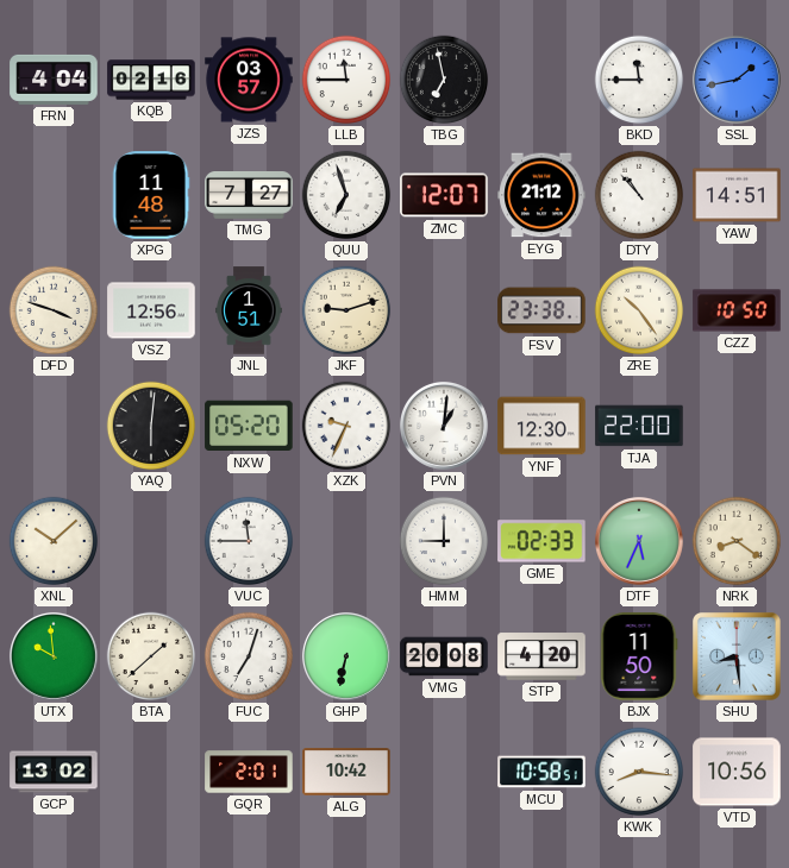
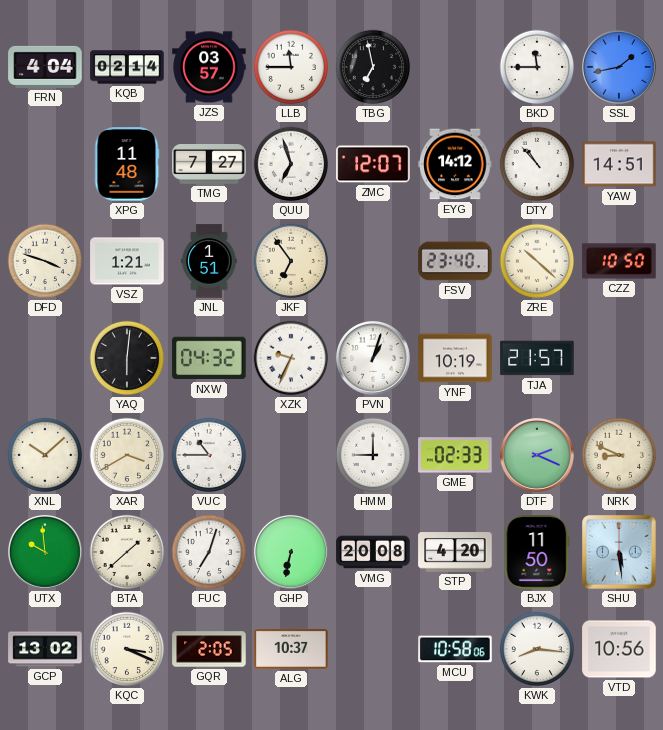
KQB: 02:16 -> 02:14
EYG: 21:12 -> 14:12
VSZ: 12:56 -> 1:21
JKF: 9:12 -> 6:54
FSV: 23:38 -> 23:40
ZRE: 10:24 -> 10:22
NXW: 05:20 -> 04:32
PVN: 1:01 -> 1:03
YNF: 12:30 -> 10:19
TJA: 22:00 -> 21:57
XAR: none -> 3:40
VUC: 11:45 -> 10:45
DTF: 5:34 -> 2:19
NRK: 8:21 -> 8:49
SHU: 8:29 -> 5:29
KQC: none -> 3:19
GQR: 2:01 -> 2:05
ALG: 10:42 -> 10:37
MCU: 10:58:51 -> 10:58:06
